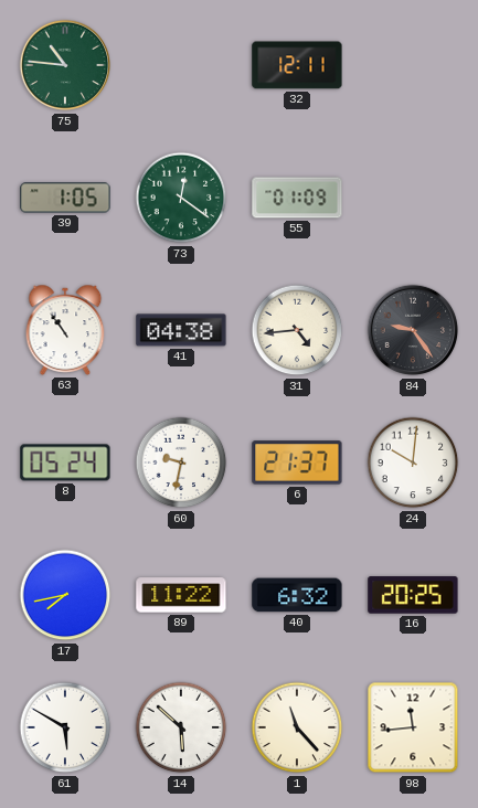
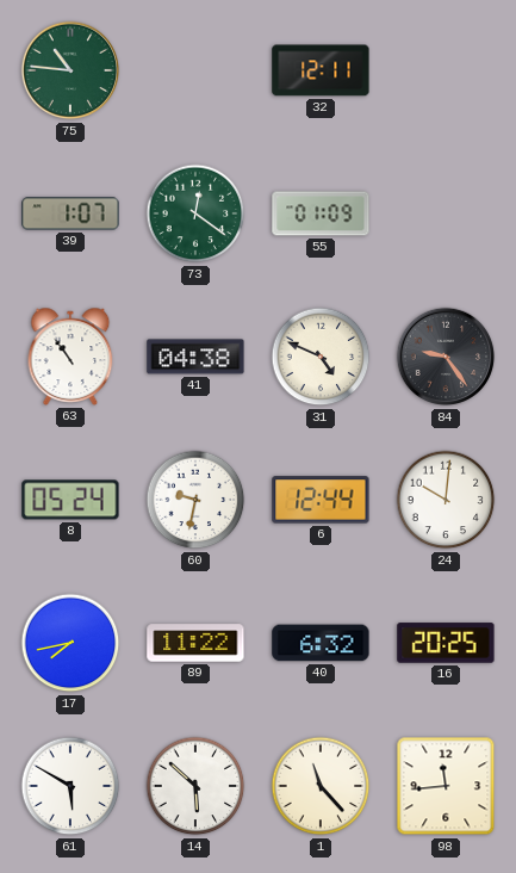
39: 1:05 -> 1:07
31: 4:44 -> 4:49
6: 21:37 -> 12:44
